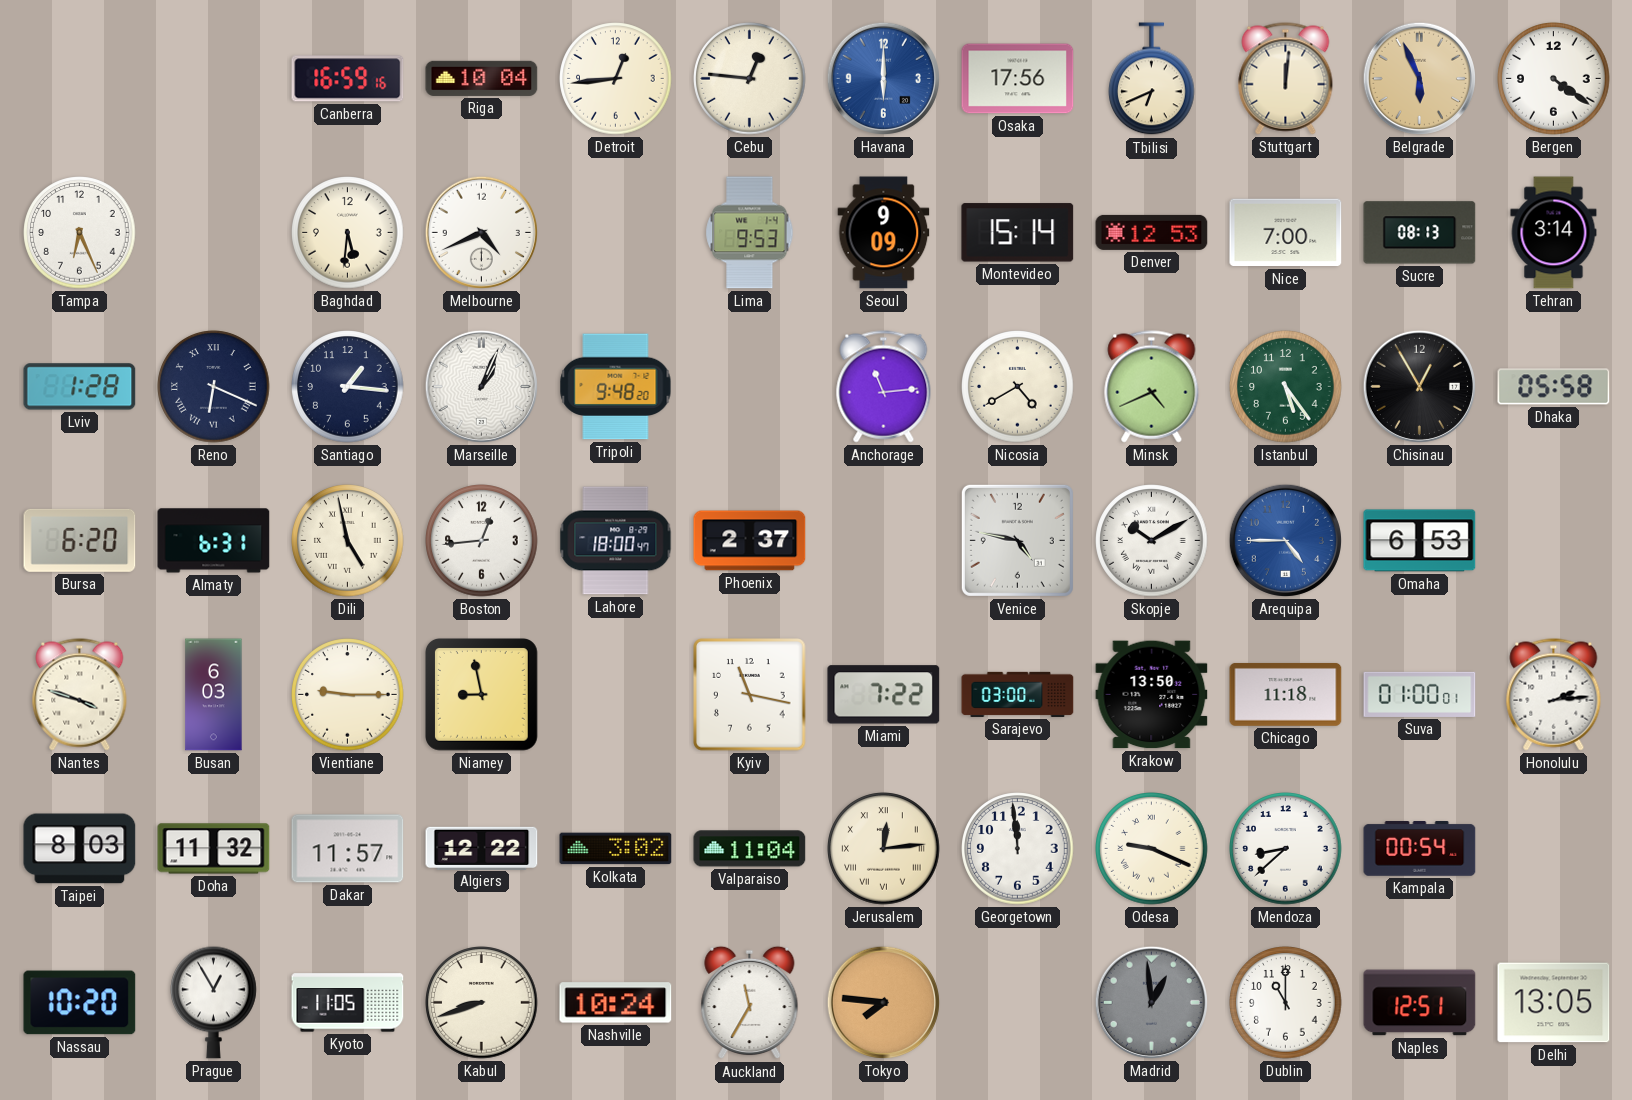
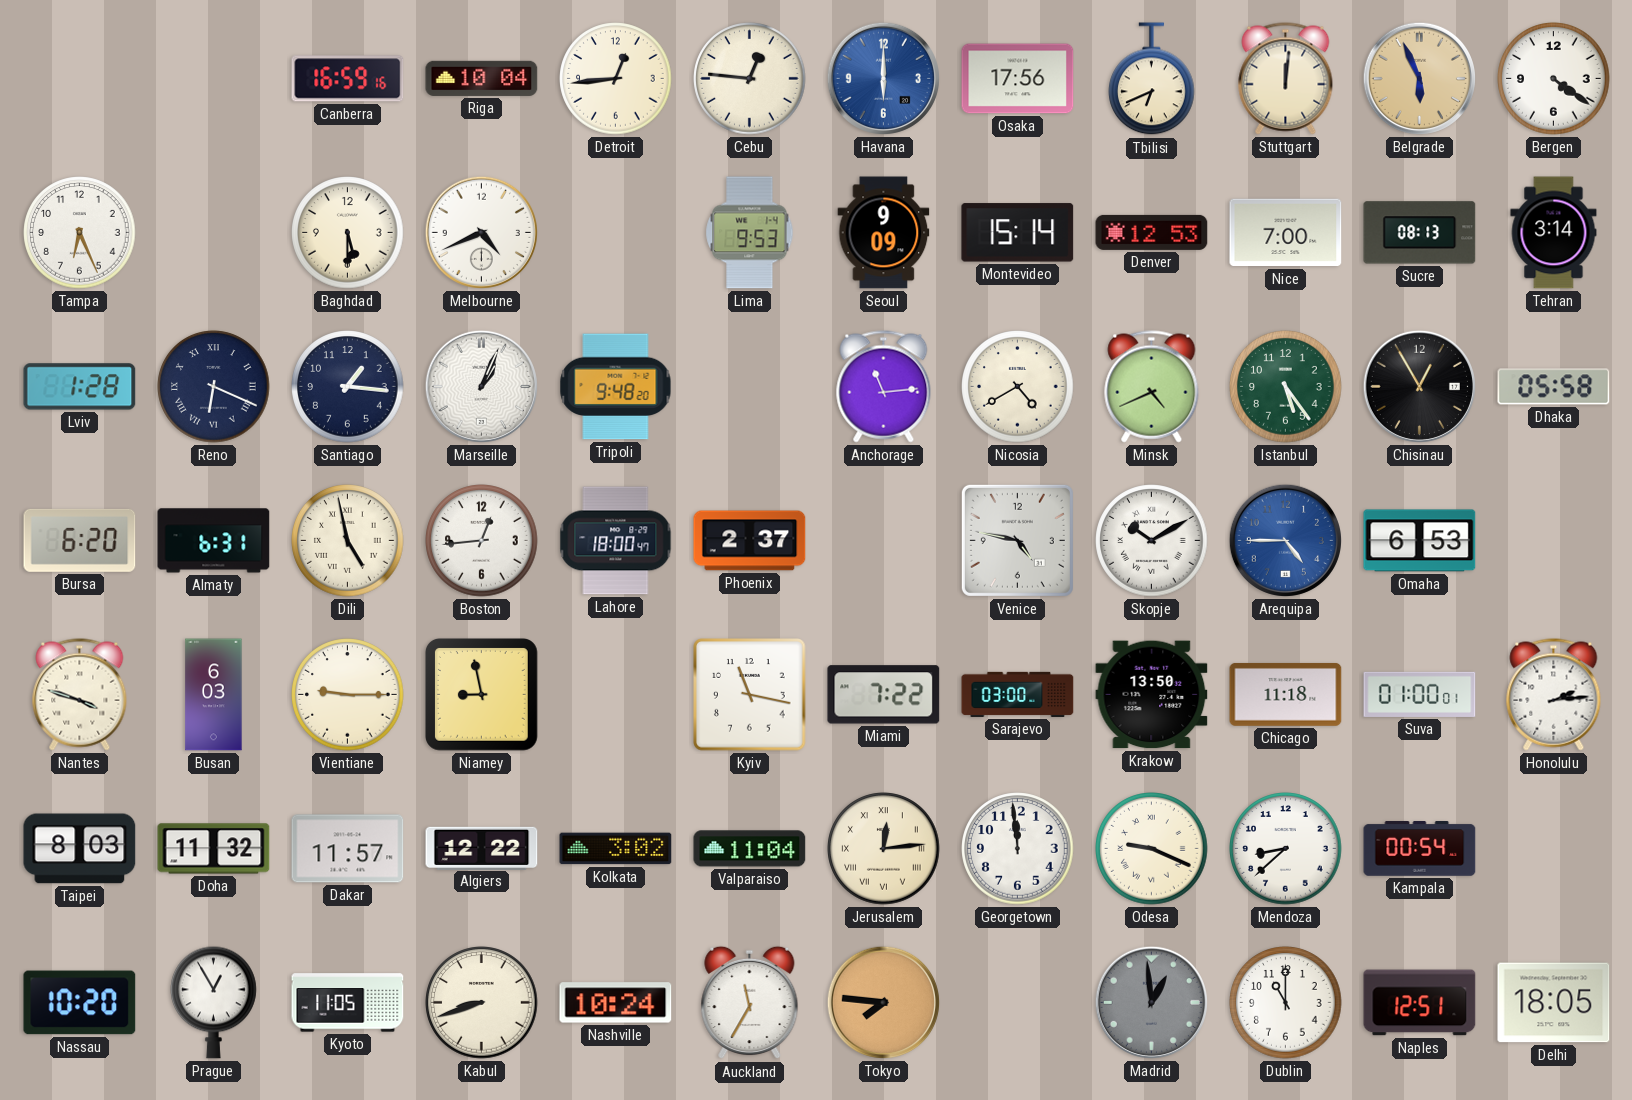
Baghdad: 5:31 -> 5:30
Delhi: 13:05 -> 18:05
